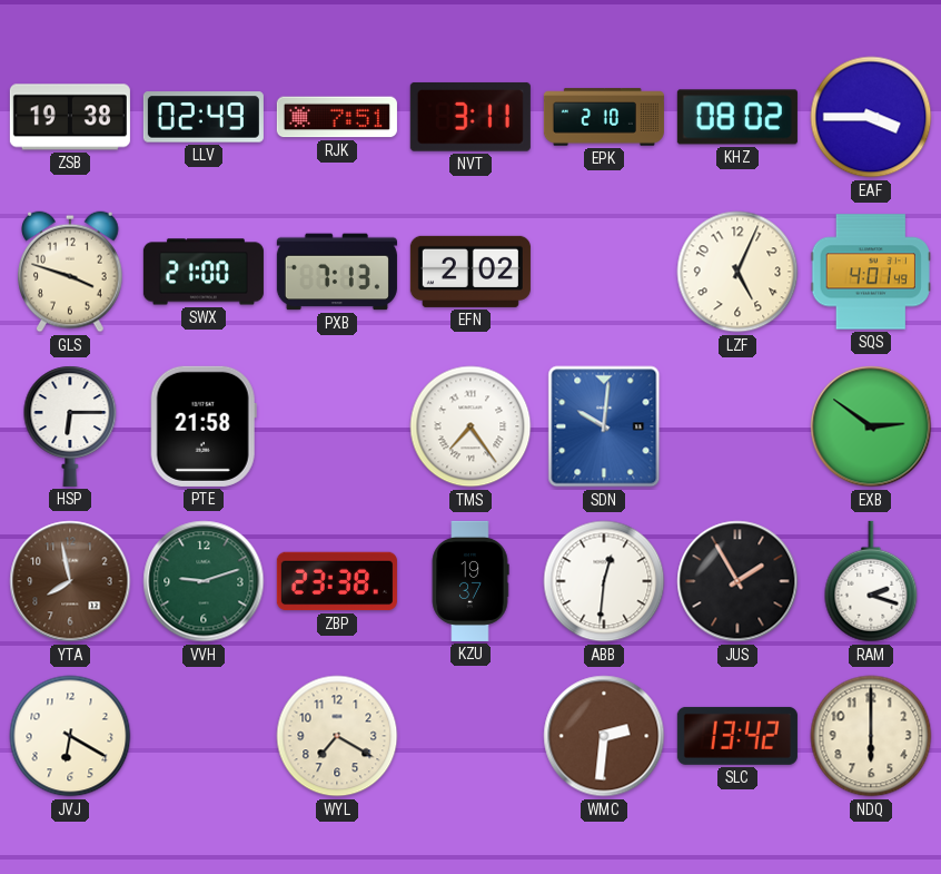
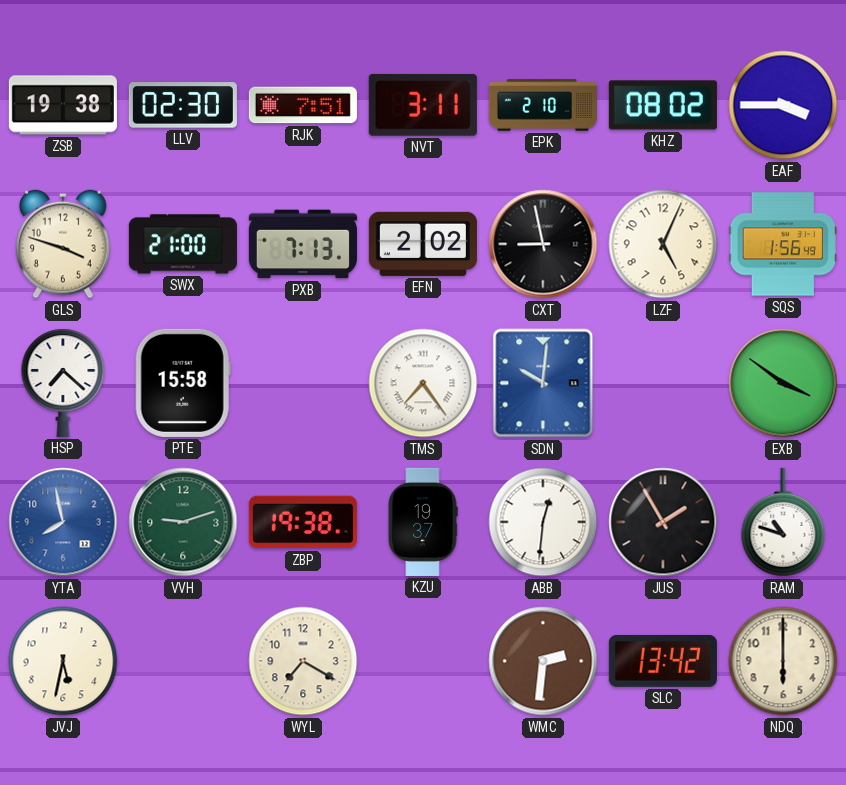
LLV: 02:49 -> 02:30
CXT: none -> 8:58
SQS: 4:01 -> 1:56
HSP: 6:15 -> 7:22
PTE: 21:58 -> 15:58
EXB: 2:51 -> 3:51
YTA dial: brown -> blue
ZBP: 23:38 -> 19:38
RAM: 2:18 -> 10:48
JVJ: 6:20 -> 5:32
